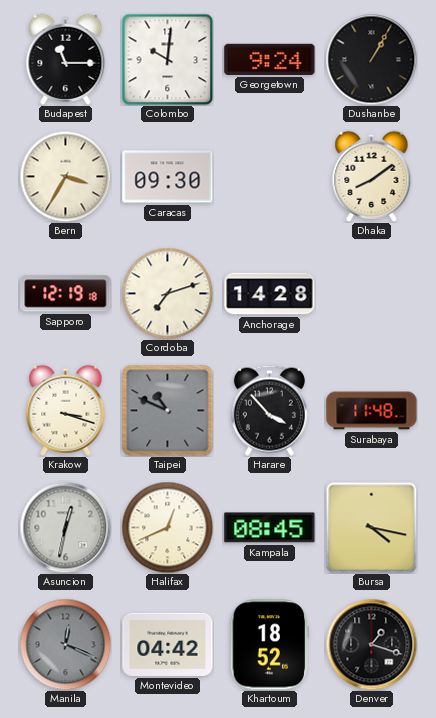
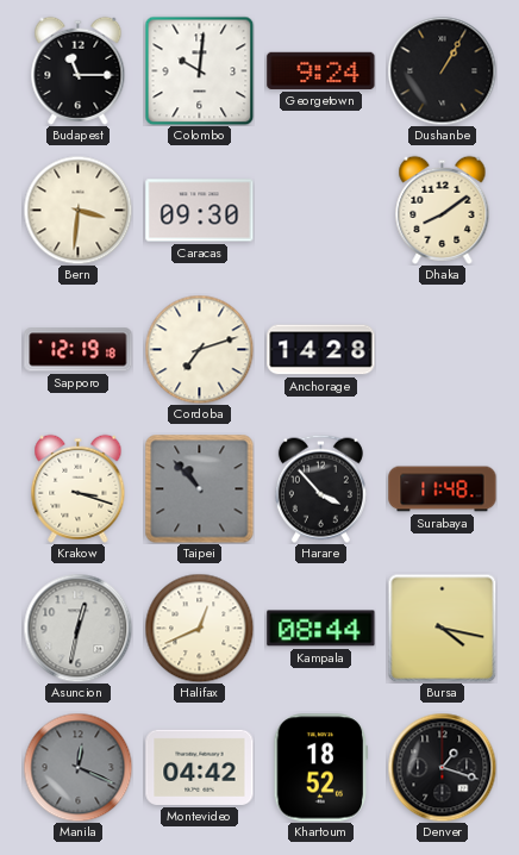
Bern: 3:35 -> 3:31
Taipei: 10:49 -> 10:53
Kampala: 08:45 -> 08:44
